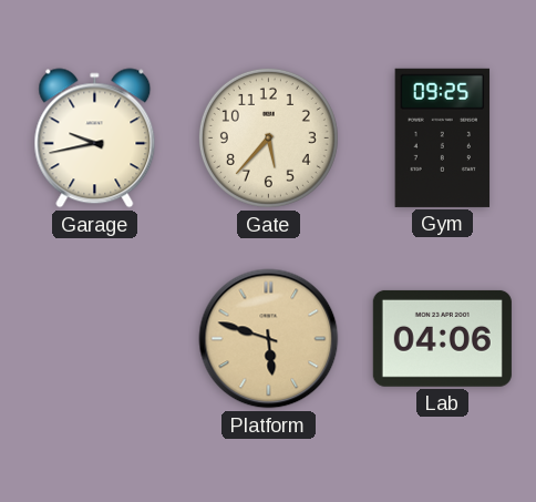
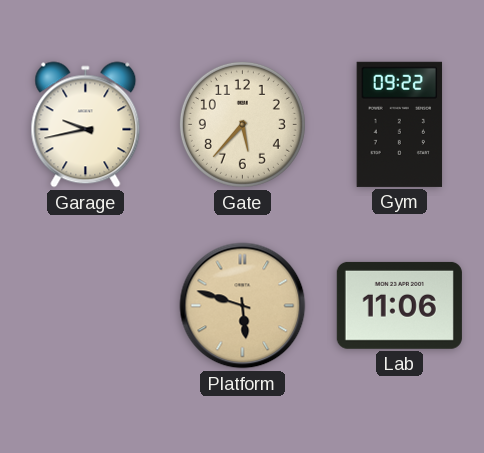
Gym: 09:25 -> 09:22
Lab: 04:06 -> 11:06
